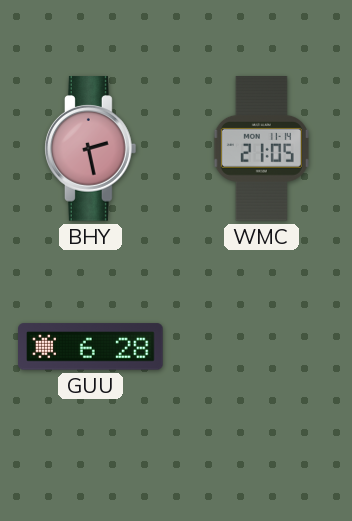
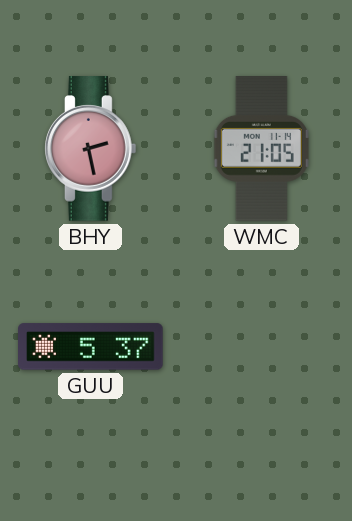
GUU: 6:28 -> 5:37
